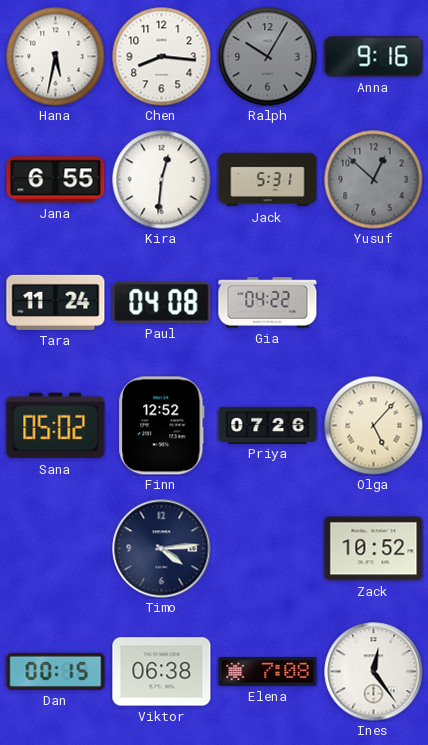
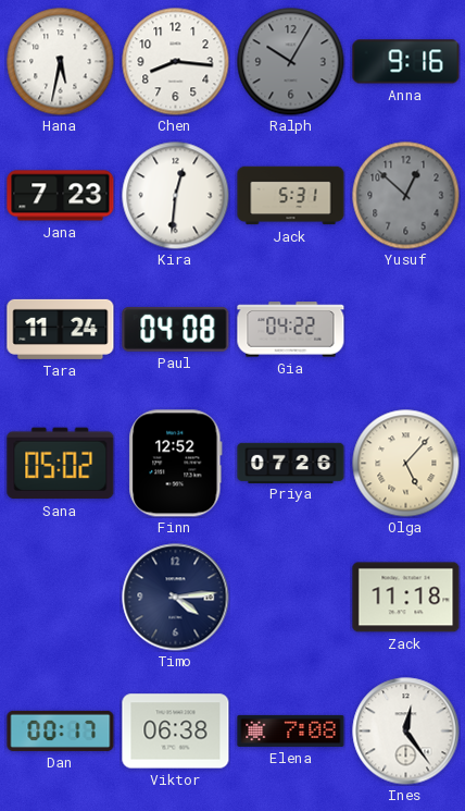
Jana: 6:55 -> 7:23
Zack: 10:52 -> 11:18
Dan: 00:15 -> 00:17
